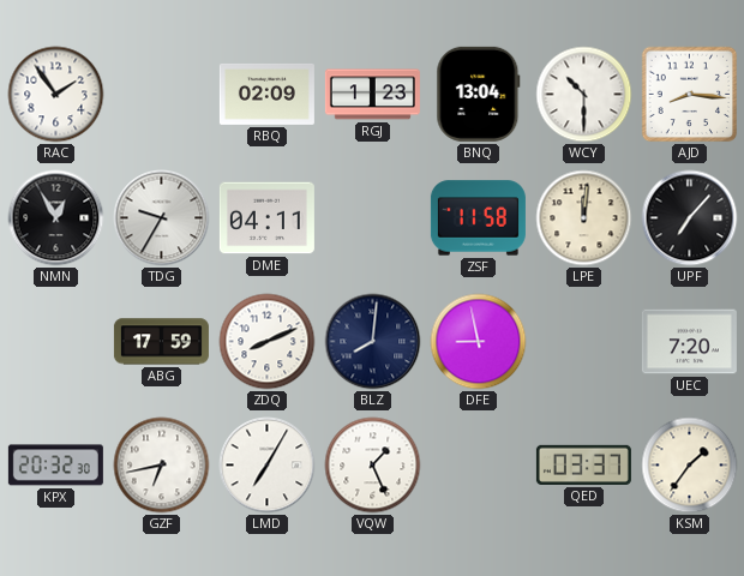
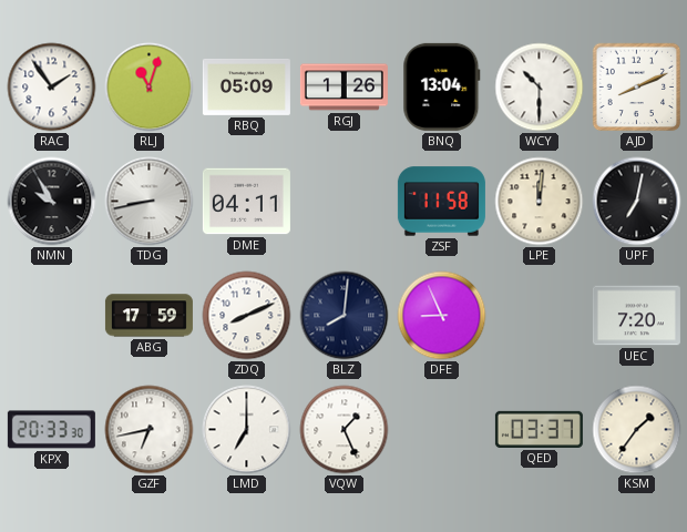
RLJ: none -> 11:03
RBQ: 02:09 -> 05:09
RGJ: 1:23 -> 1:26
AJD: 8:16 -> 8:11
NMN: 12:55 -> 9:55
TDG: 9:35 -> 8:43
UPF: 7:07 -> 7:02
DFE: 8:58 -> 8:56
KPX: 20:32 -> 20:33
LMD: 7:05 -> 7:00
